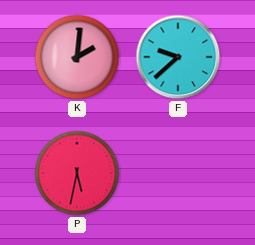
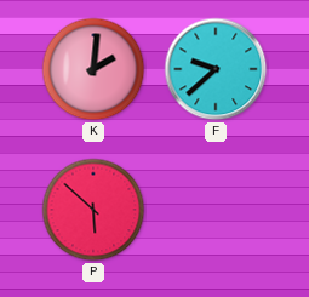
P: 5:32 -> 5:52
